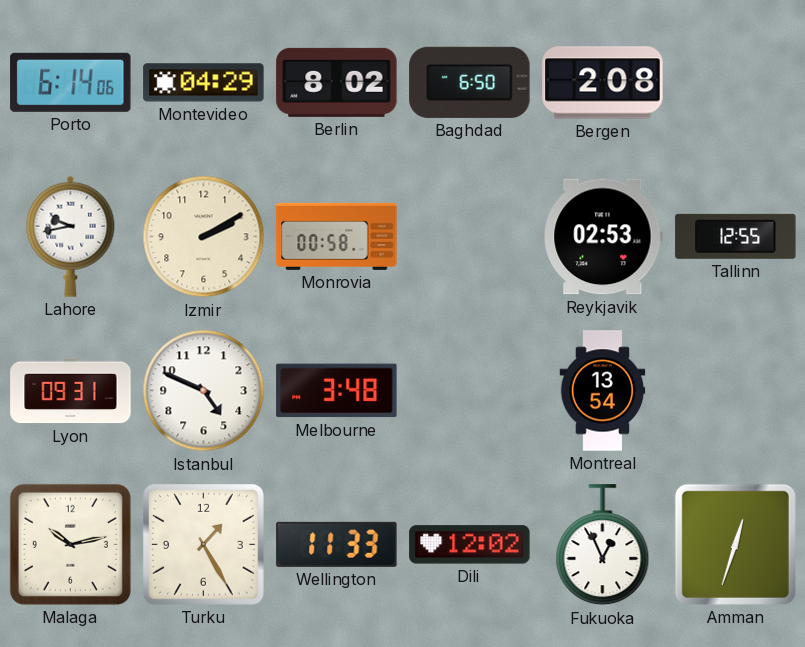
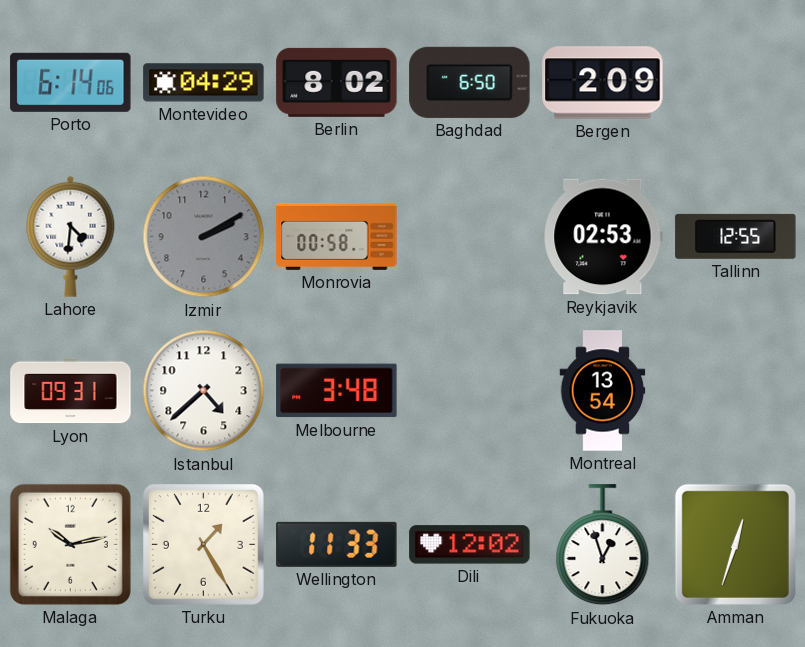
Bergen: 2:08 -> 2:09
Lahore: 9:43 -> 4:31
Izmir dial: cream -> grey
Istanbul: 4:49 -> 4:38
Fukuoka: 12:56 -> 12:57
